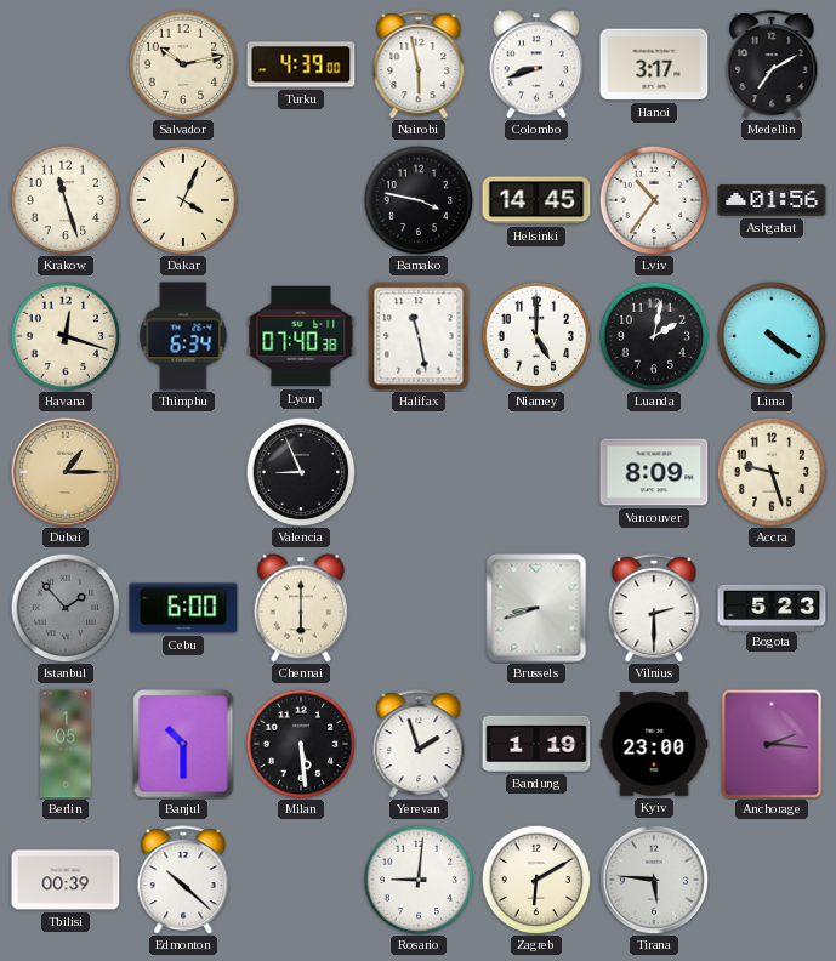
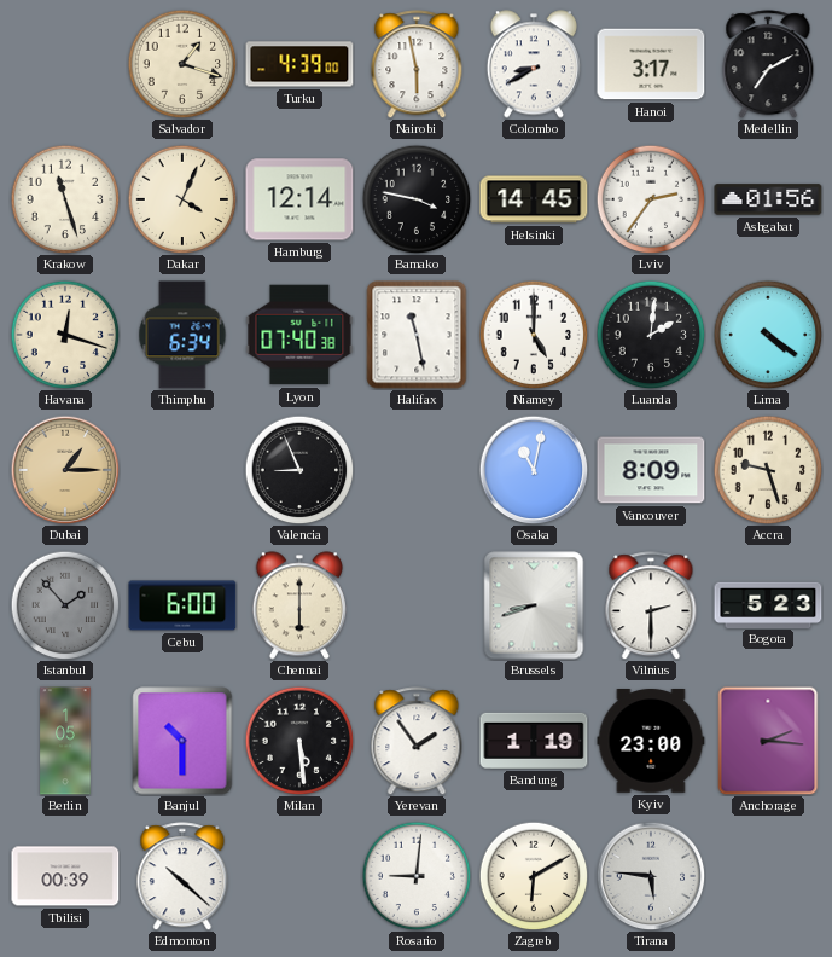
Salvador: 10:13 -> 1:18
Colombo: 8:42 -> 8:40
Hamburg: none -> 12:14
Lviv: 10:36 -> 2:36
Luanda: 2:02 -> 2:01
Osaka: none -> 11:02
Yerevan: 1:57 -> 1:54
